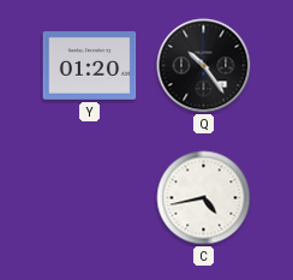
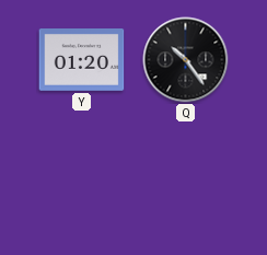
C: 4:43 -> none
